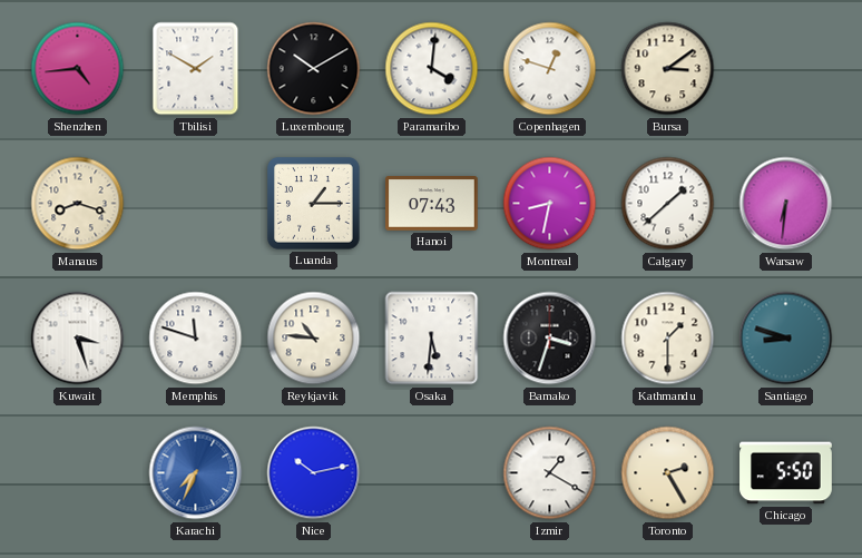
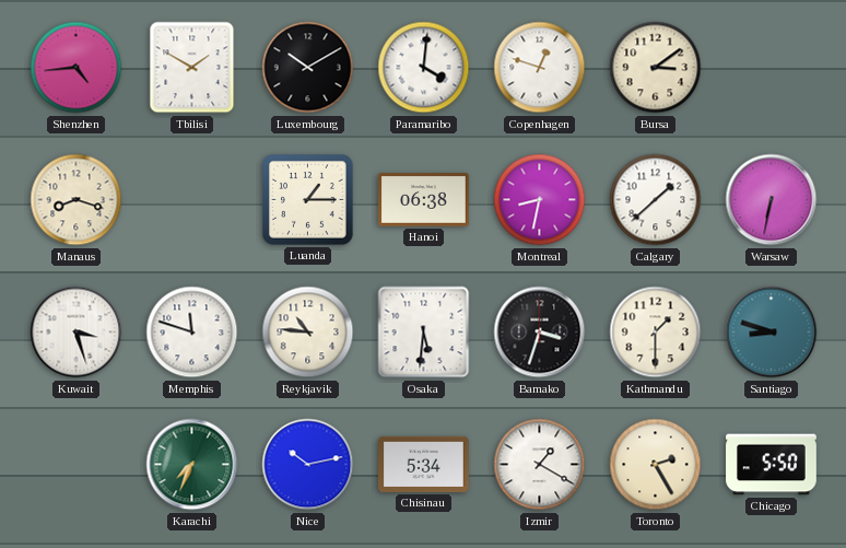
Hanoi: 07:43 -> 06:38
Warsaw: 6:31 -> 6:32
Karachi dial: blue -> green
Chisinau: none -> 5:34
